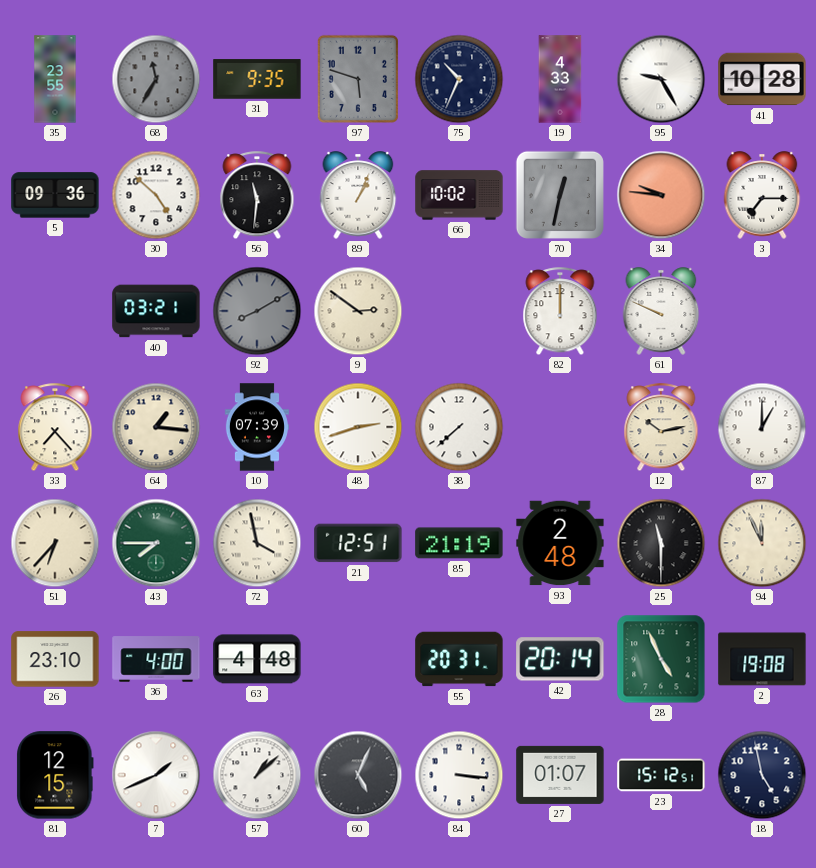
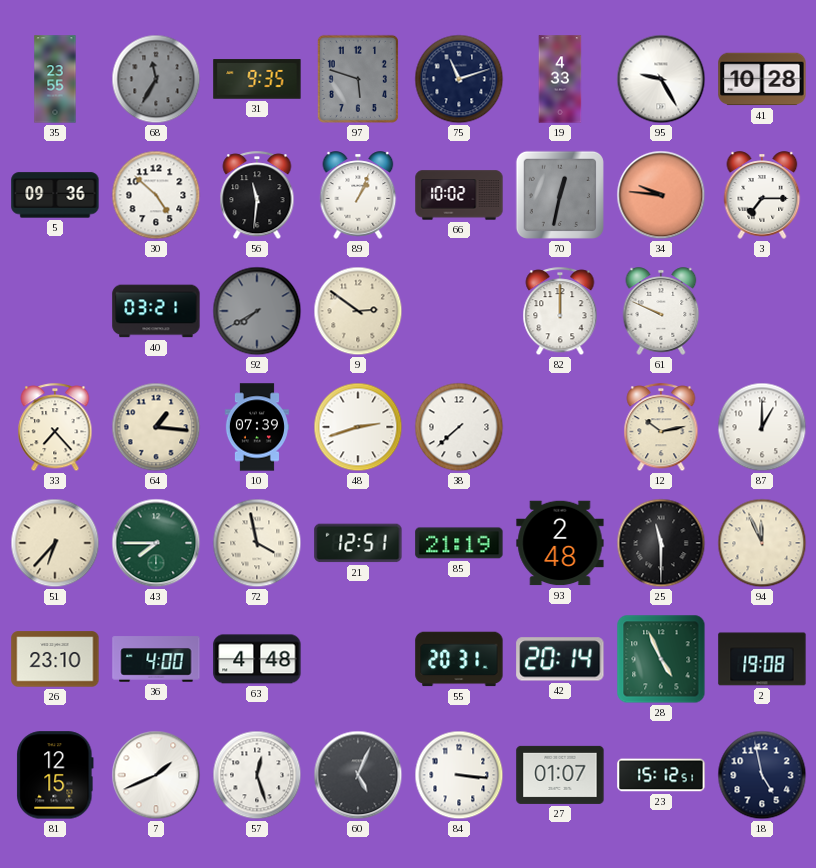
75: 10:34 -> 11:12
92: 8:10 -> 7:40
57: 1:08 -> 12:27
